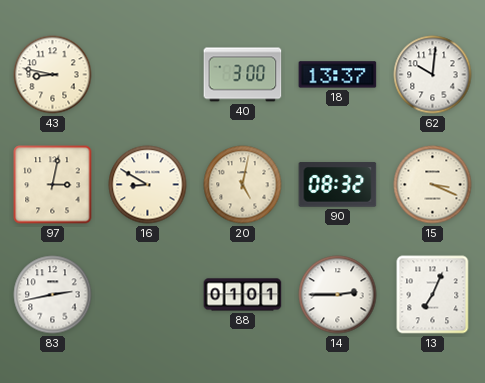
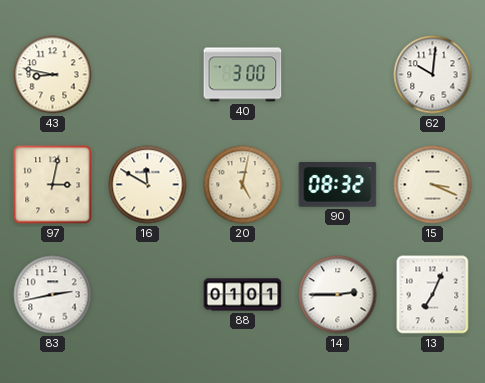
18: 13:37 -> none
16: 8:50 -> 11:50
